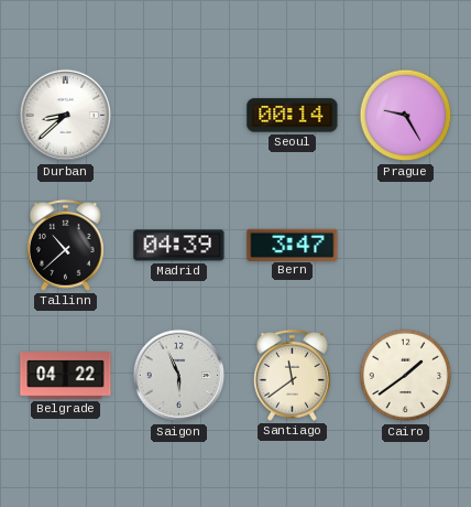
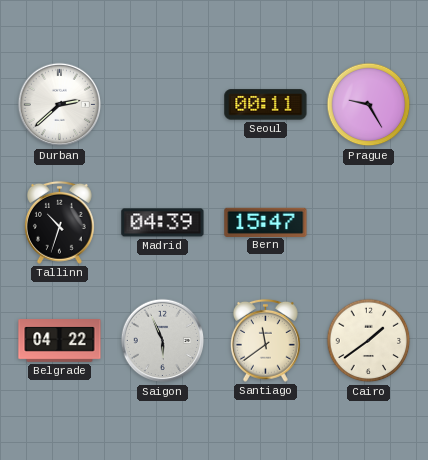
Durban: 8:38 -> 2:38
Seoul: 00:14 -> 00:11
Tallinn: 10:38 -> 10:33
Bern: 3:47 -> 15:47
